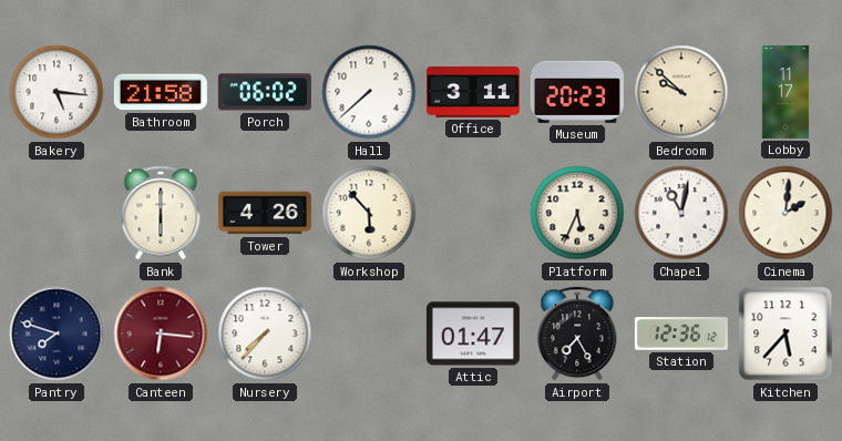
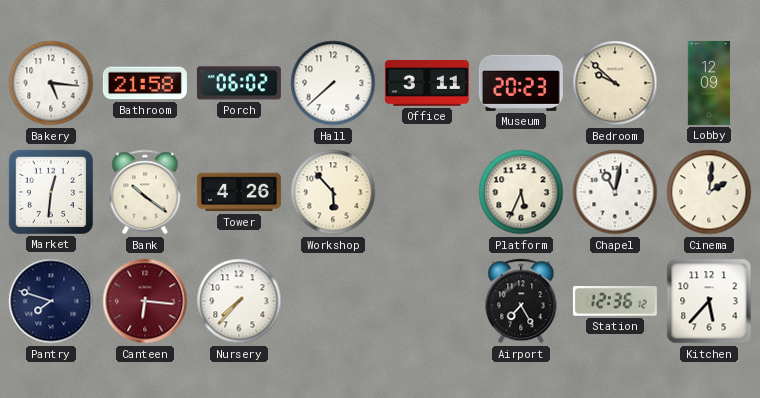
Lobby: 11:17 -> 12:09
Market: none -> 12:31
Bank: 6:00 -> 10:21
Attic: 01:47 -> none
